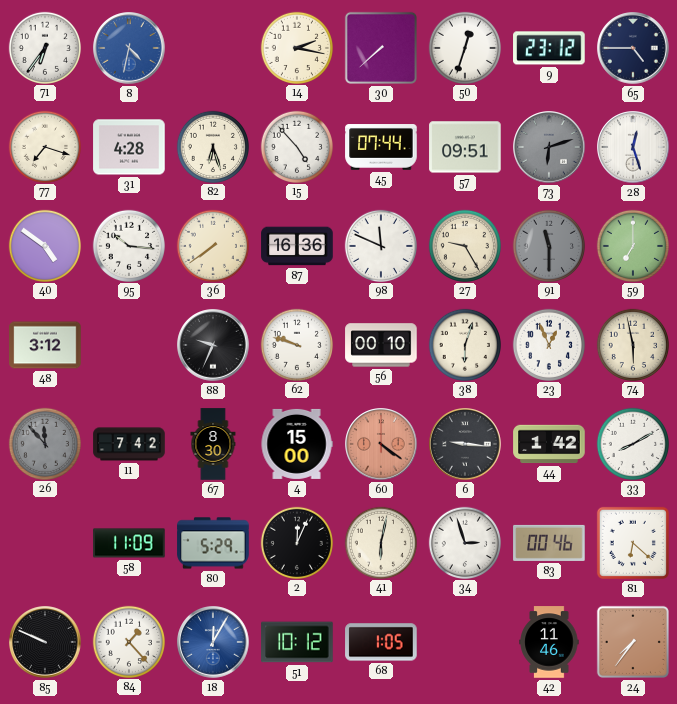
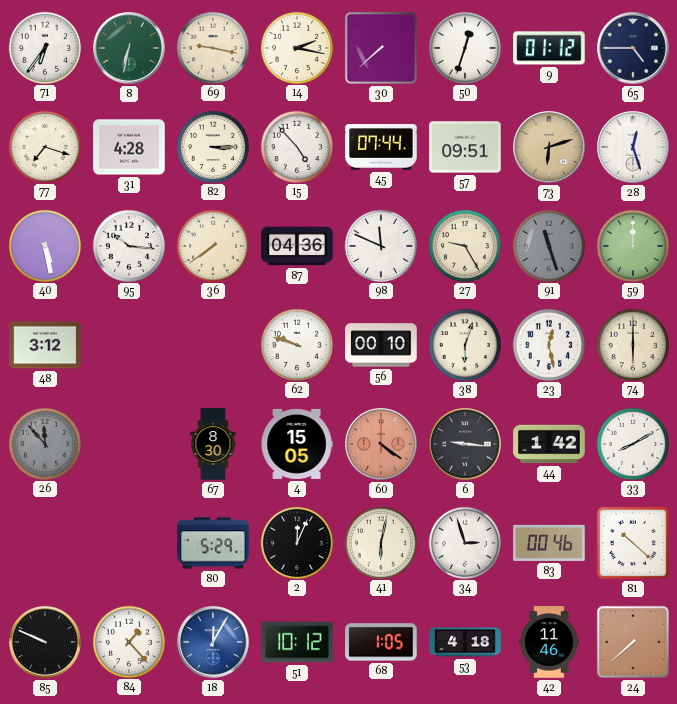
8: 4:32 -> 6:32
8 dial: blue -> green
69: none -> 9:17
9: 23:12 -> 01:12
82: 6:27 -> 3:15
73 dial: grey -> champagne
40: 4:51 -> 5:28
87: 16:36 -> 04:36
91: 11:30 -> 11:27
59: 7:00 -> 12:00
88: 9:34 -> none
23: 12:56 -> 12:28
74: 5:58 -> 6:00
11: 7:42 -> none
4: 15:00 -> 15:05
58: 11:09 -> none
81: 6:22 -> 10:22
53: none -> 4:18
24: 7:36 -> 7:38
